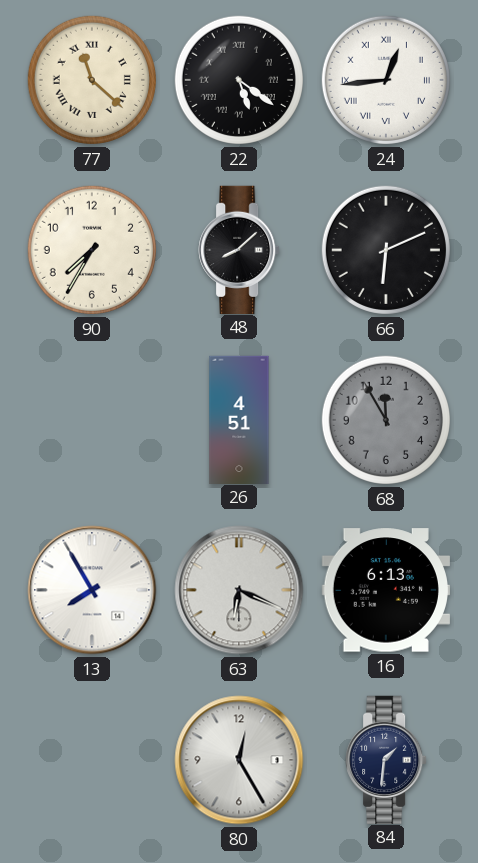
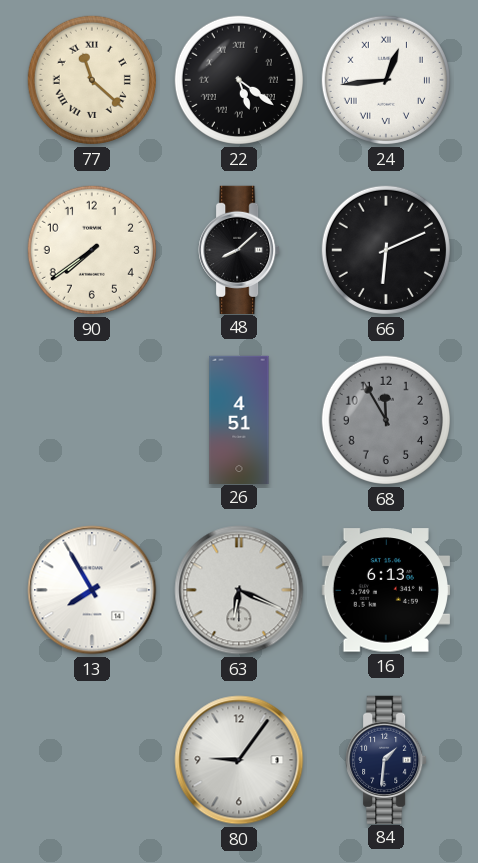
90: 7:35 -> 7:39
80: 12:25 -> 9:06
